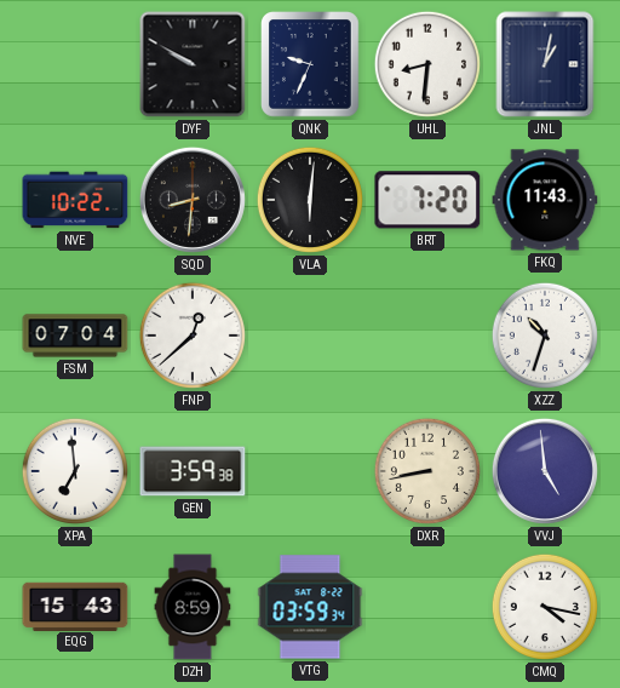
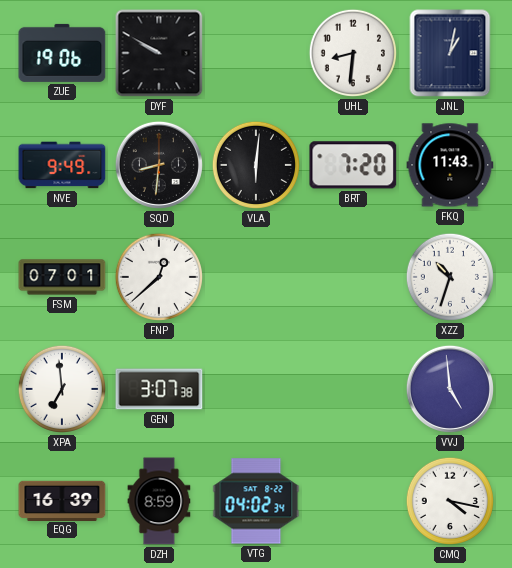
ZUE: none -> 19:06
QNK: 9:34 -> none
NVE: 10:22 -> 9:49
FSM: 07:04 -> 07:01
GEN: 3:59 -> 3:07
DXR: 8:43 -> none
EQG: 15:43 -> 16:39
VTG: 03:59 -> 04:02
